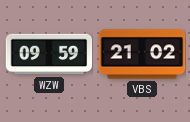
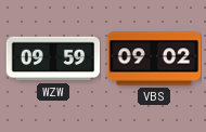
VBS: 21:02 -> 09:02
